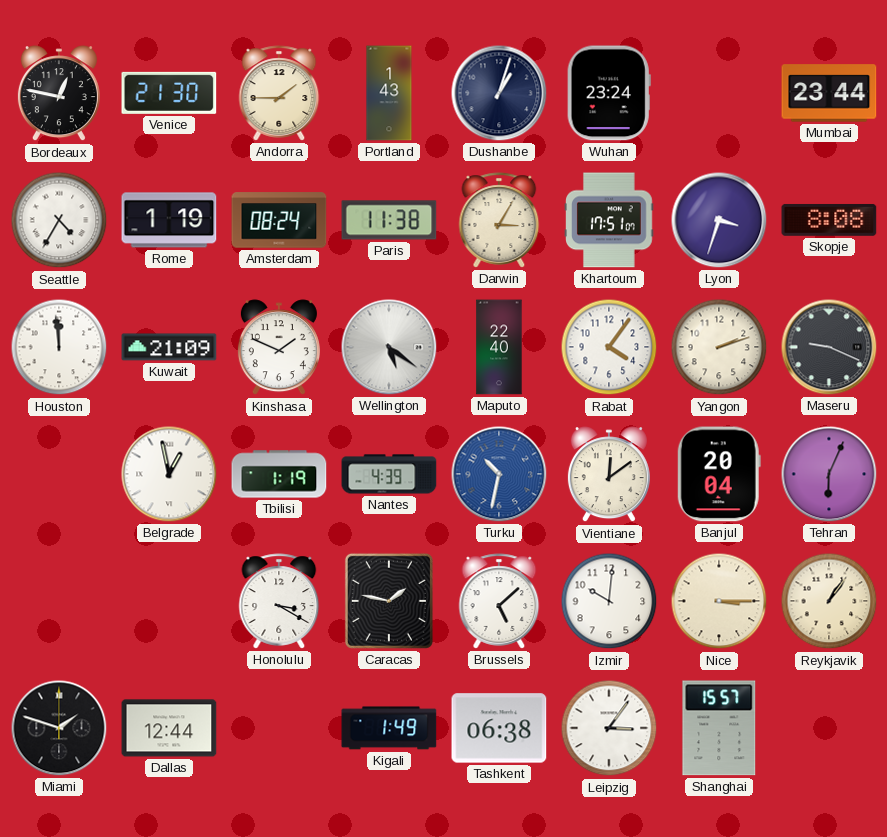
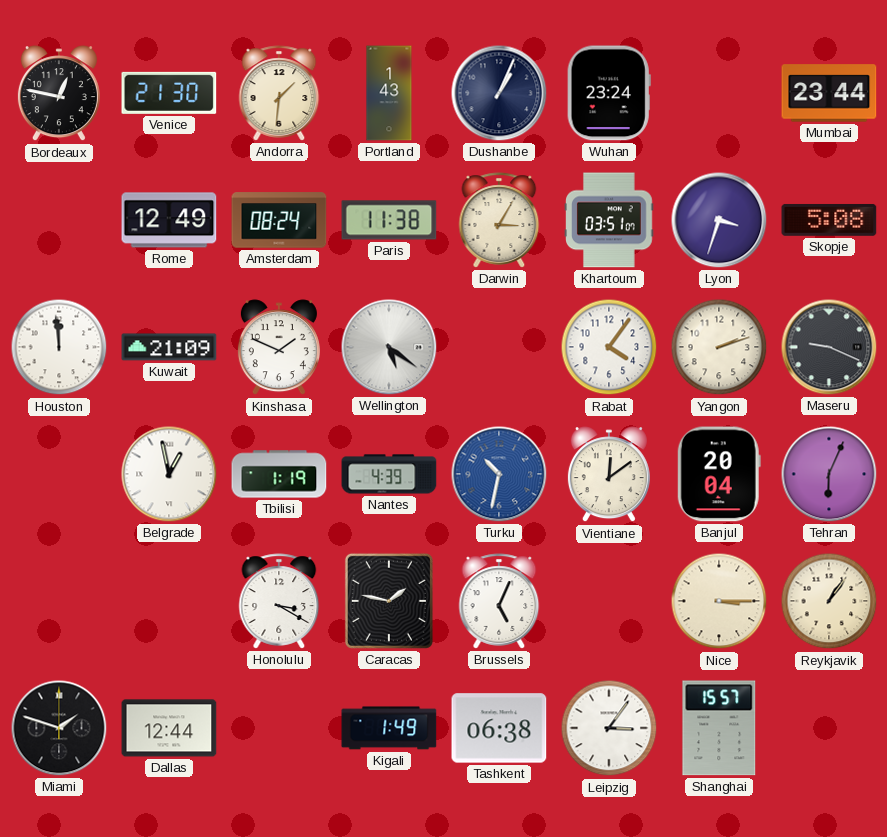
Andorra: 1:45 -> 1:31
Dushanbe: 1:03 -> 1:04
Seattle: 4:35 -> none
Rome: 1:19 -> 12:49
Khartoum: 17:51 -> 03:51
Skopje: 8:08 -> 5:08
Maputo: 22:40 -> none
Brussels: 5:08 -> 5:04
Izmir: 10:01 -> none
